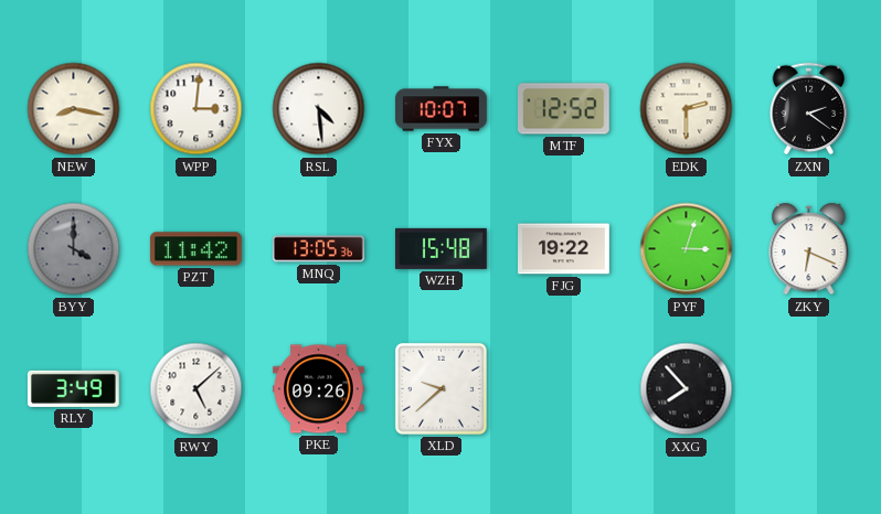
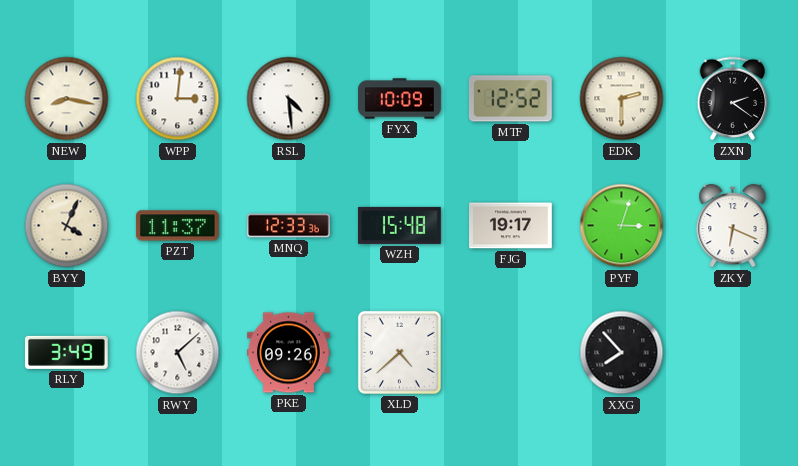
FYX: 10:07 -> 10:09
BYY: 4:00 -> 4:04
BYY dial: grey -> cream
PZT: 11:42 -> 11:37
MNQ: 13:05 -> 12:33
FJG: 19:22 -> 19:17
XLD: 9:38 -> 4:38
